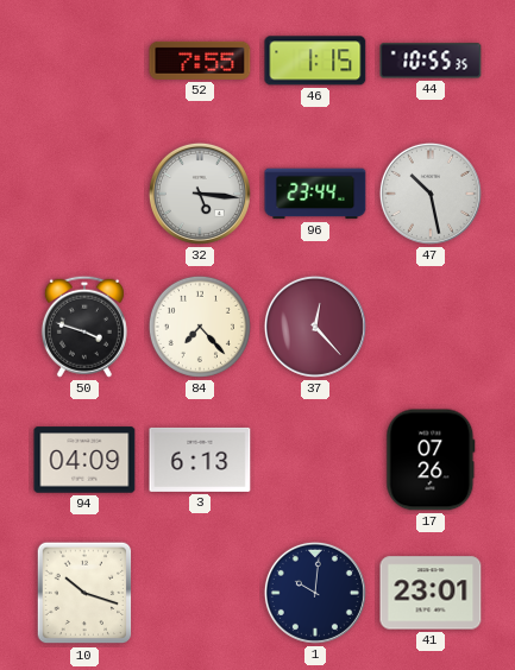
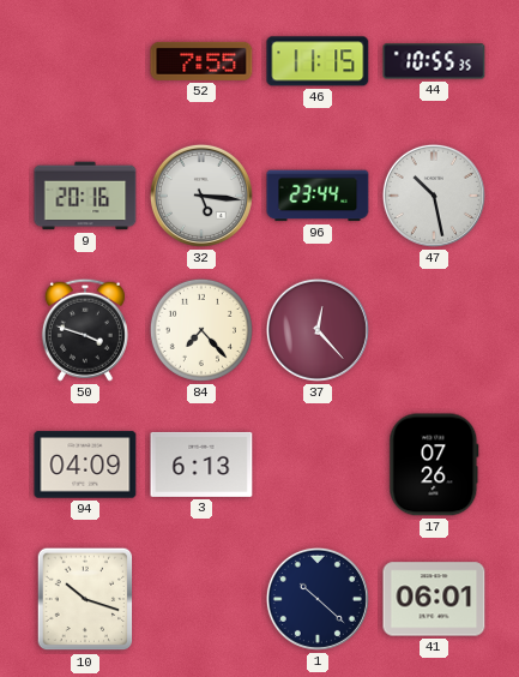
46: 1:15 -> 11:15
9: none -> 20:16
1: 10:01 -> 10:22
41: 23:01 -> 06:01
